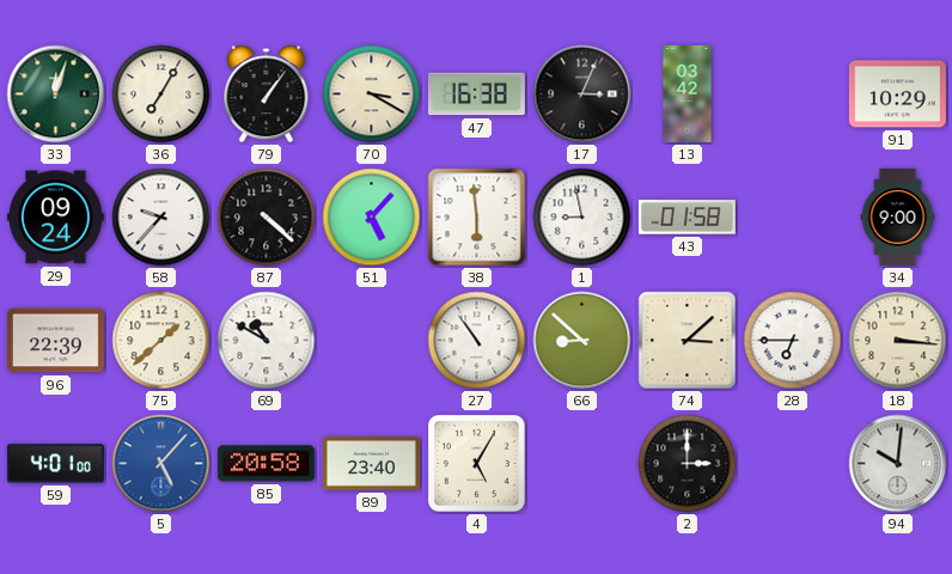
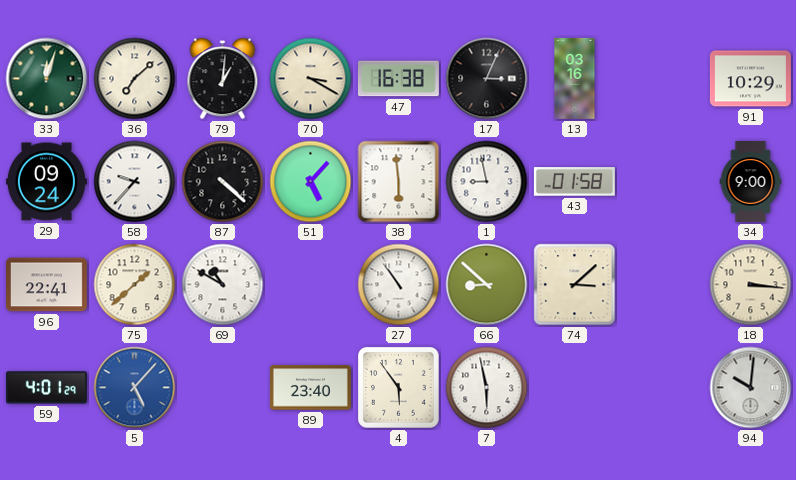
36: 7:05 -> 7:08
79: 1:06 -> 1:01
13: 03:42 -> 03:16
96: 22:39 -> 22:41
28: 6:45 -> none
59: 4:01:00 -> 4:01:29
85: 20:58 -> none
4: 5:05 -> 5:54
7: none -> 5:58
2: 3:00 -> none
